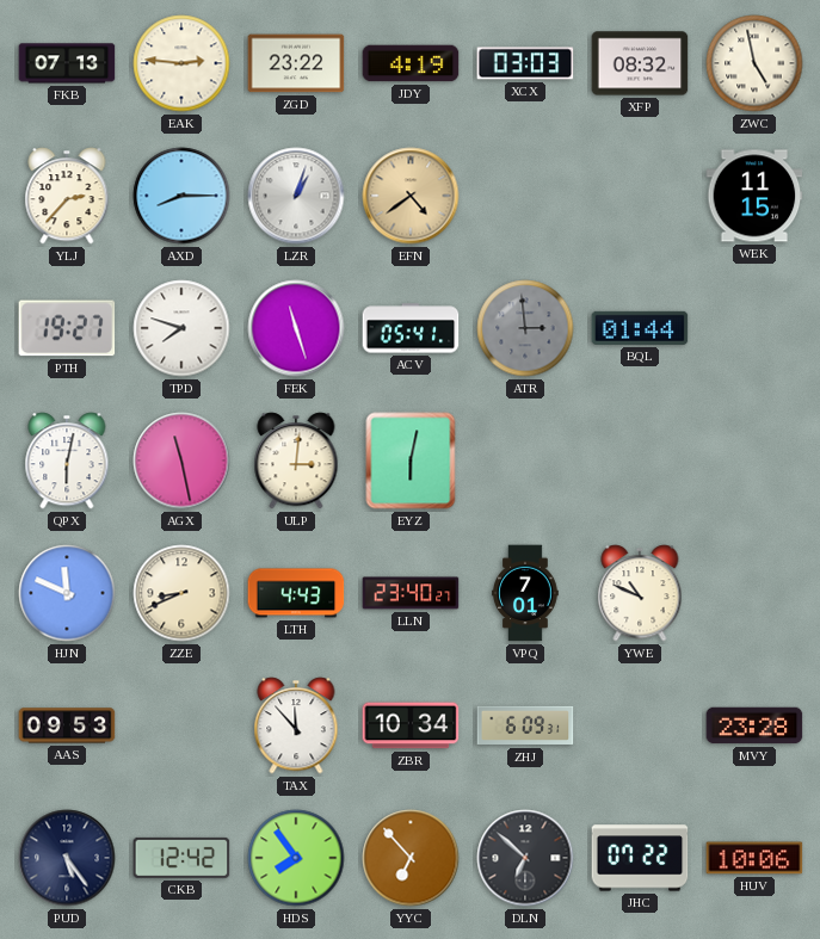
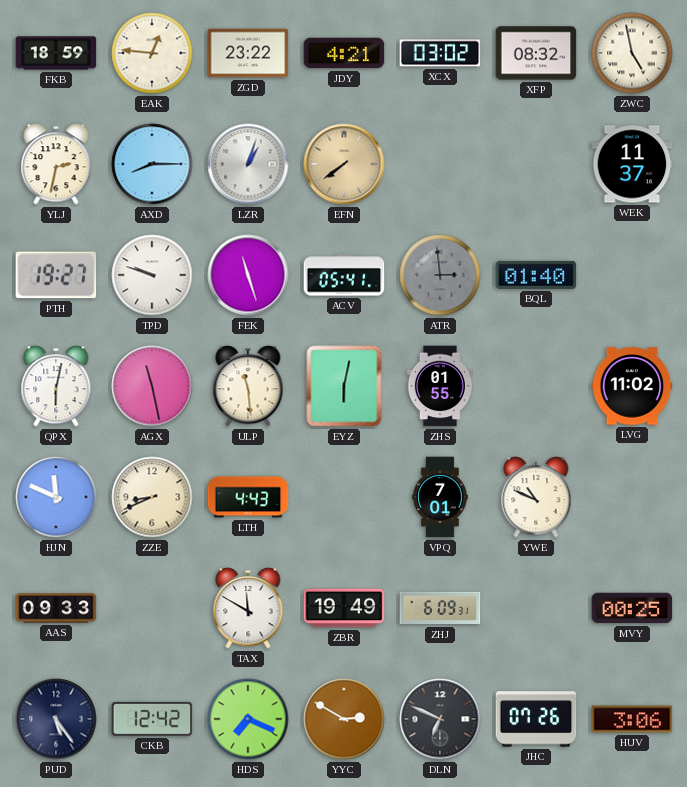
FKB: 07:13 -> 18:59
EAK: 2:46 -> 12:46
JDY: 4:19 -> 4:21
XCX: 03:03 -> 03:02
YLJ: 2:37 -> 2:32
EFN: 4:39 -> 7:39
WEK: 11:15 -> 11:37
TPD: 7:48 -> 9:48
BQL: 01:44 -> 01:40
ULP: 3:01 -> 11:29
ZHS: none -> 01:55
LVG: none -> 11:02
LLN: 23:40 -> none
AAS: 09:53 -> 09:33
TAX: 11:53 -> 11:50
ZBR: 10:34 -> 19:49
MVY: 23:28 -> 00:25
HDS: 7:54 -> 7:19
YYC: 6:53 -> 2:50
DLN: 6:52 -> 6:49
JHC: 07:22 -> 07:26
HUV: 10:06 -> 3:06
